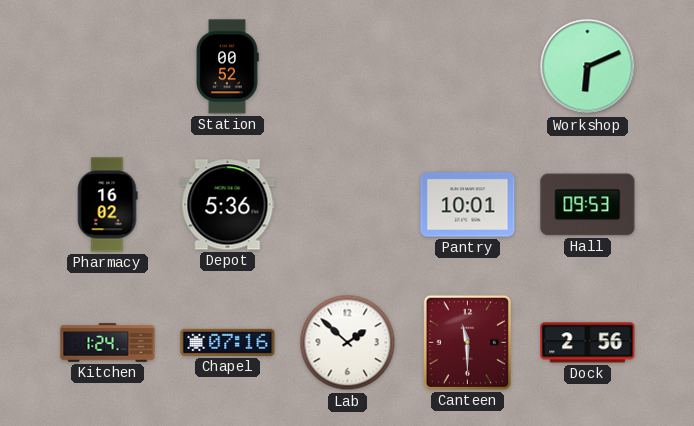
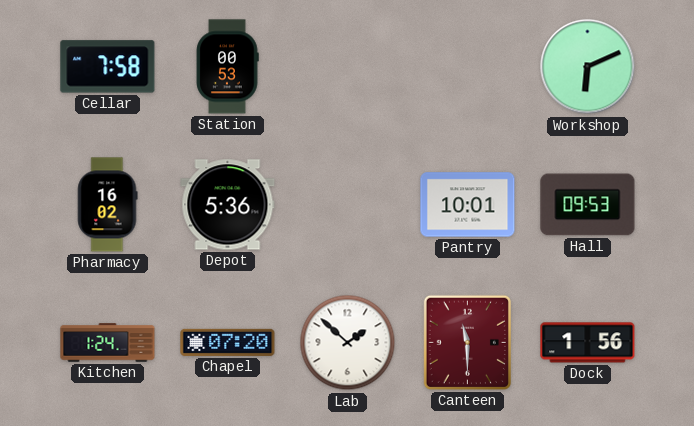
Cellar: none -> 7:58
Station: 00:52 -> 00:53
Chapel: 07:16 -> 07:20
Dock: 2:56 -> 1:56
